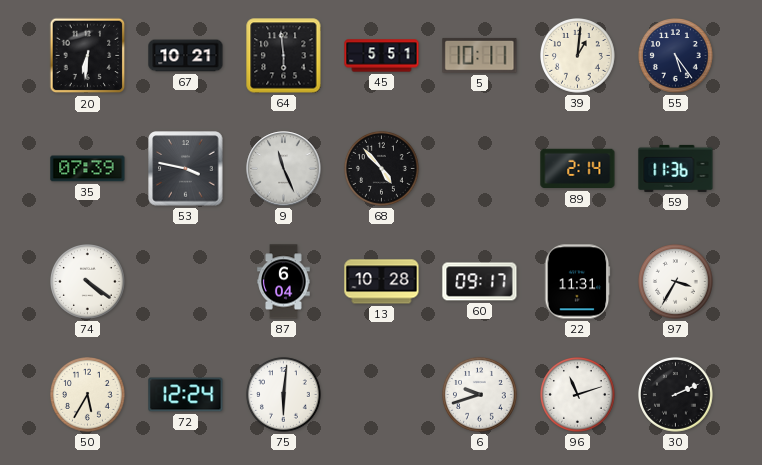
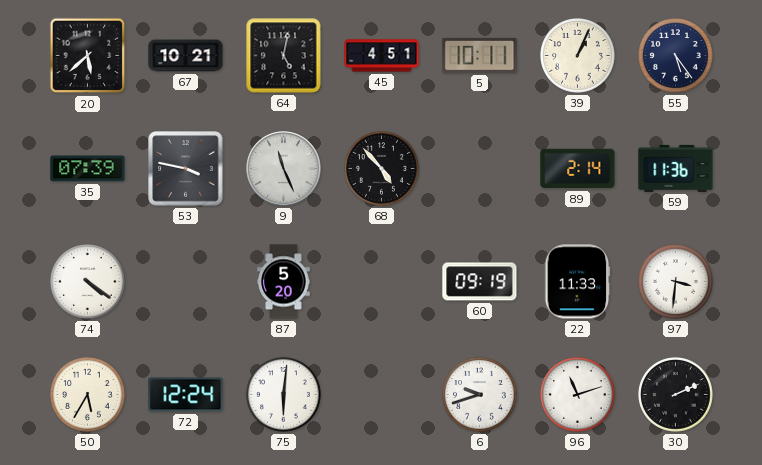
20: 6:31 -> 5:38
64: 5:59 -> 5:02
45: 5:51 -> 4:51
39: 1:01 -> 1:04
87: 6:04 -> 5:20
13: 10:28 -> none
60: 09:17 -> 09:19
22: 11:31 -> 11:33
97: 3:35 -> 3:31
